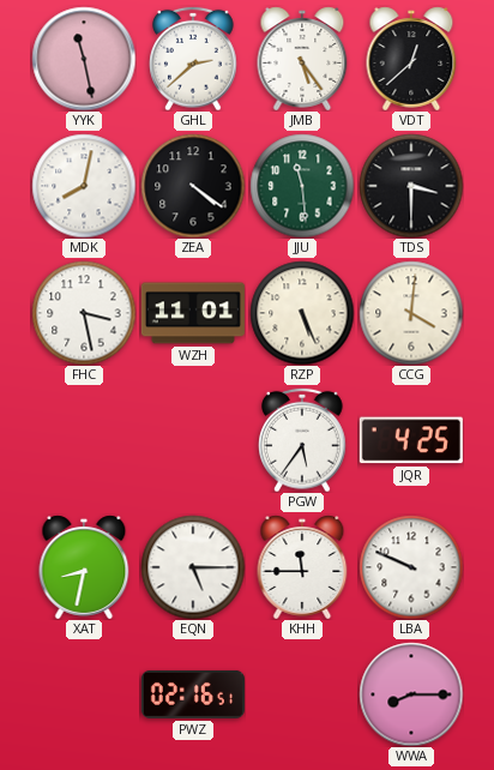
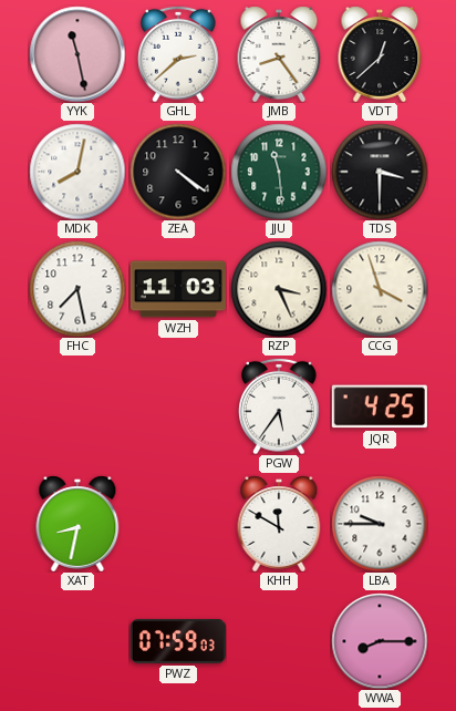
JMB: 5:24 -> 8:24
FHC: 3:28 -> 7:28
WZH: 11:01 -> 11:03
RZP: 5:26 -> 3:26
CCG: 4:01 -> 3:57
EQN: 5:15 -> none
KHH: 11:45 -> 11:50
LBA: 9:49 -> 9:45
PWZ: 02:16 -> 07:59
